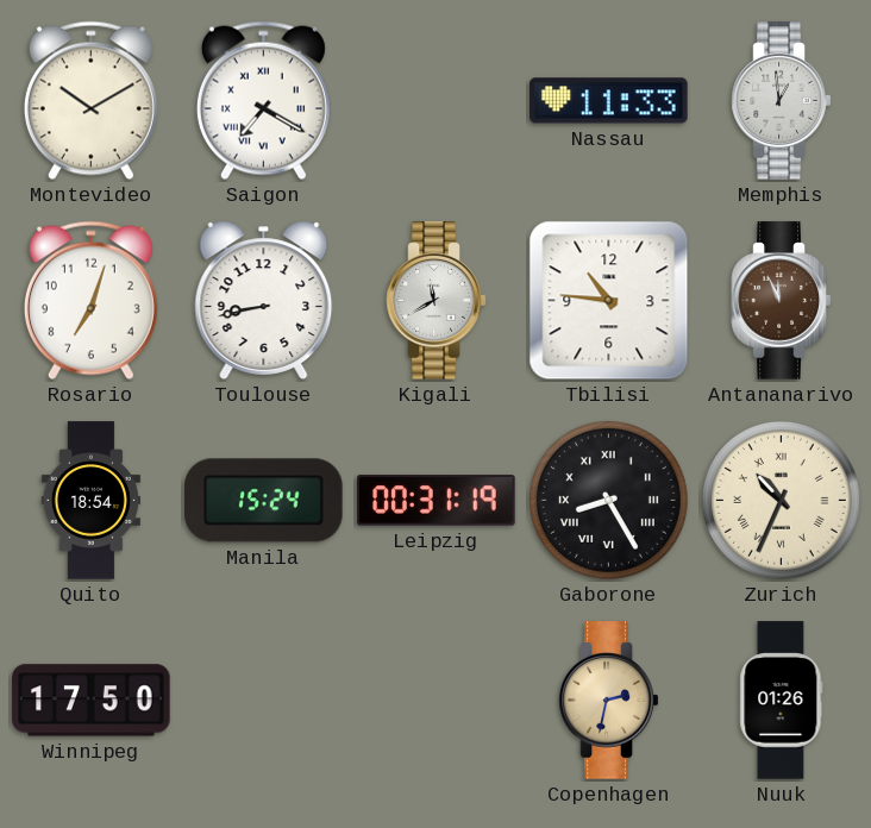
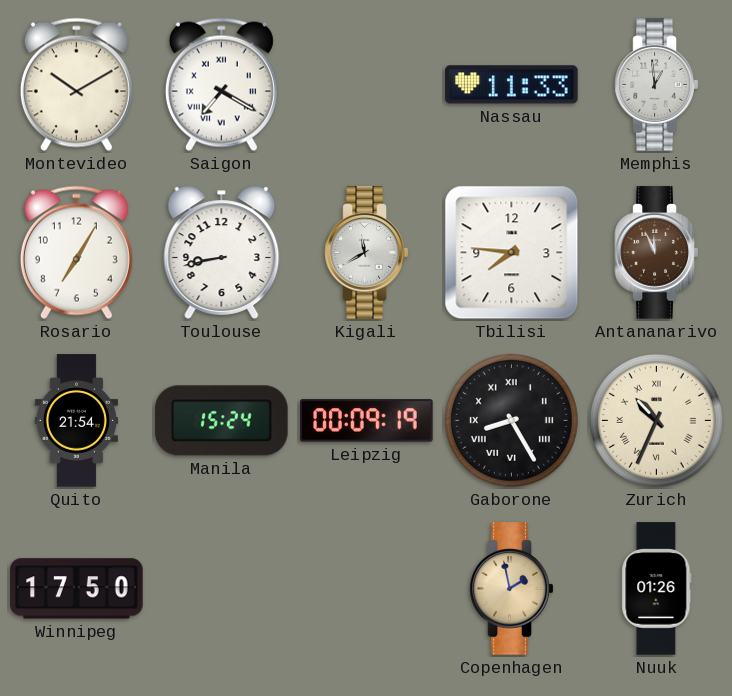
Rosario: 7:03 -> 7:05
Tbilisi: 10:46 -> 7:46
Quito: 18:54 -> 21:54
Leipzig: 00:31 -> 00:09
Copenhagen: 2:32 -> 1:58
